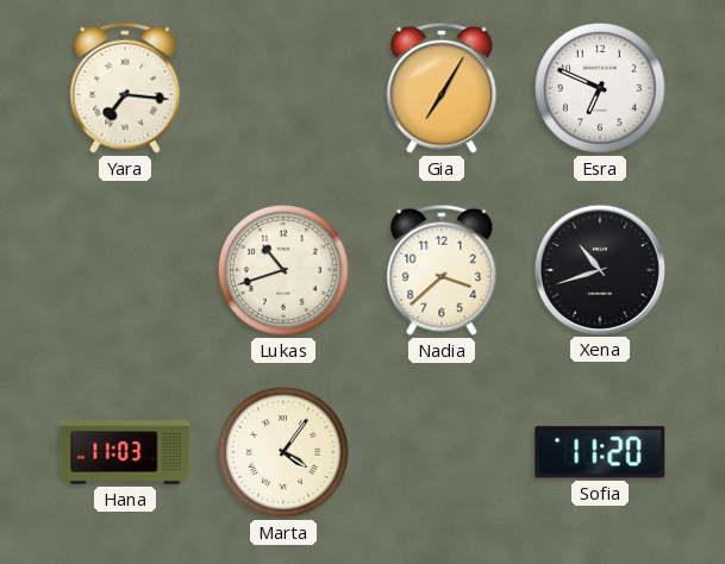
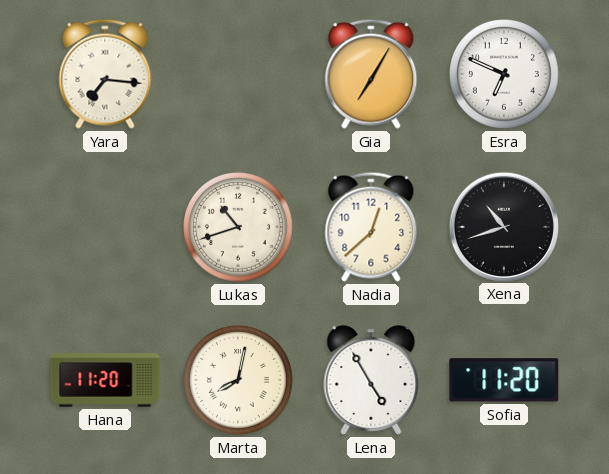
Nadia: 3:38 -> 12:38
Hana: 11:03 -> 11:20
Marta: 4:06 -> 8:02
Lena: none -> 4:55
